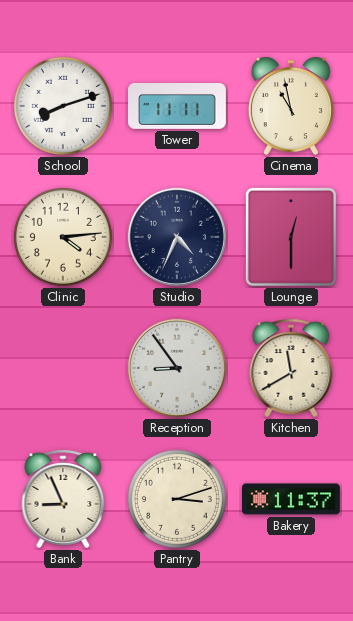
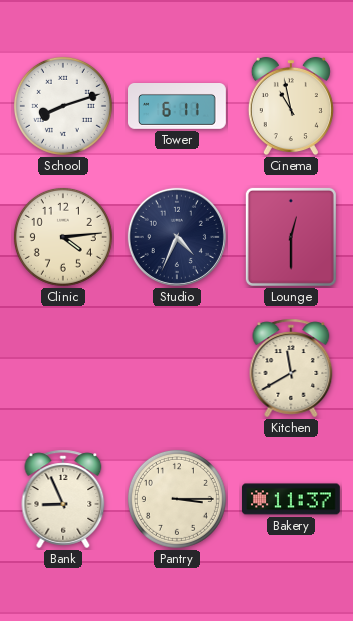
Tower: 11:11 -> 6:11
Reception: 8:54 -> none
Pantry: 3:12 -> 3:15
